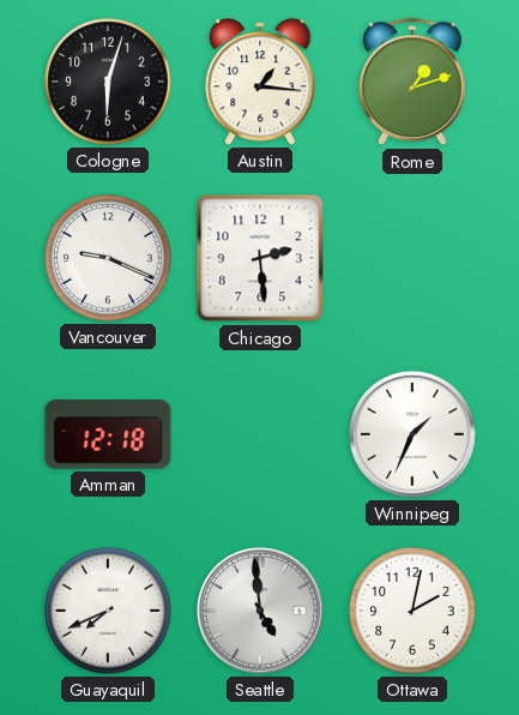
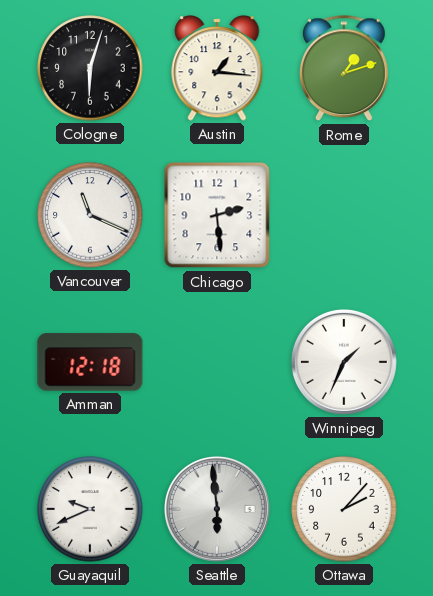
Vancouver: 9:19 -> 11:19
Guayaquil: 7:41 -> 9:41
Seattle: 4:59 -> 5:59
Ottawa: 2:02 -> 2:07
